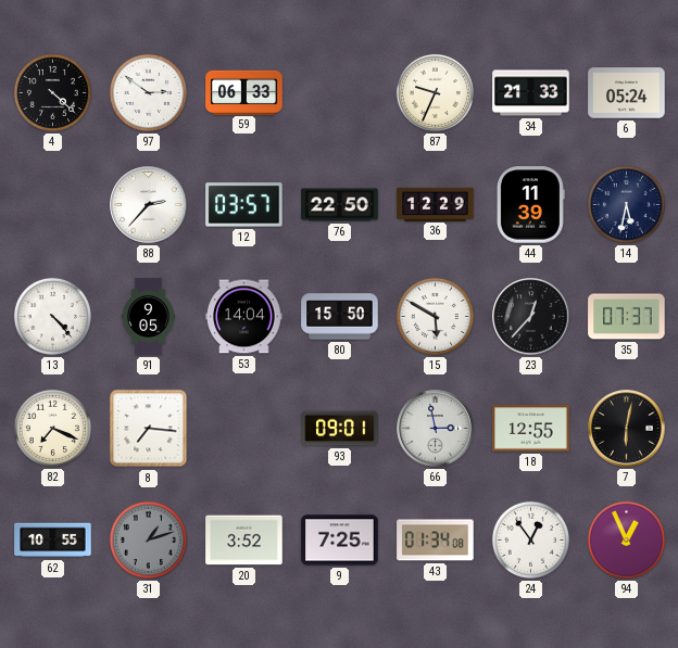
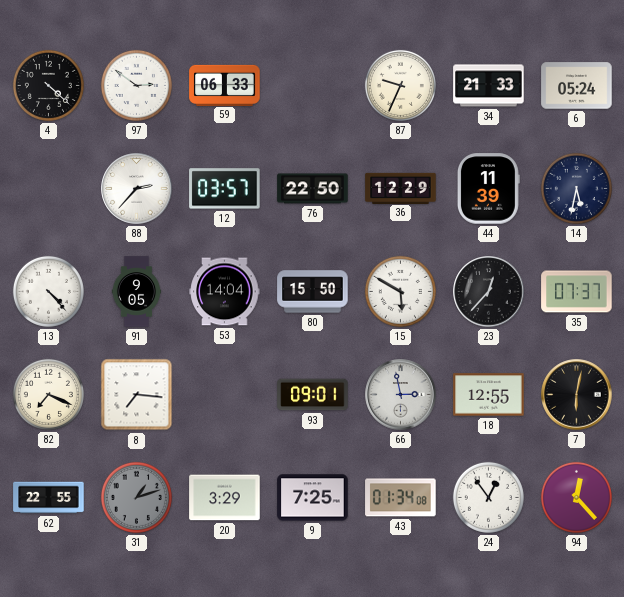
62: 10:55 -> 22:55
20: 3:52 -> 3:29
94: 12:56 -> 12:23
